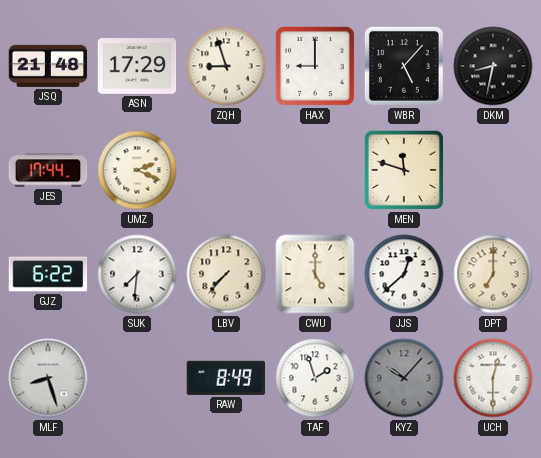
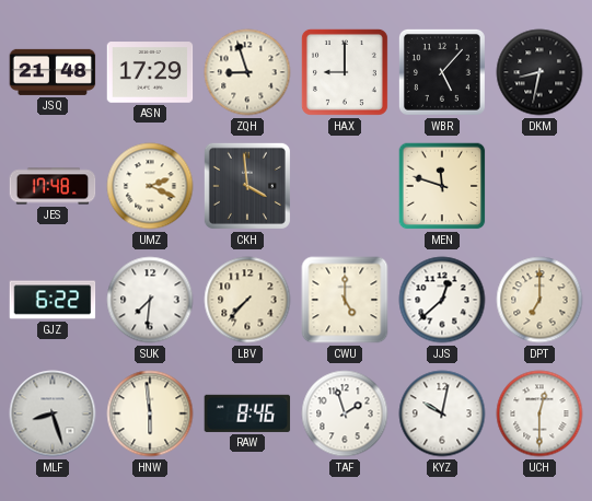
JES: 17:44 -> 17:48
CKH: none -> 3:59
HNW: none -> 5:59
RAW: 8:49 -> 8:46
KYZ: 10:07 -> 10:02
KYZ dial: grey -> white
